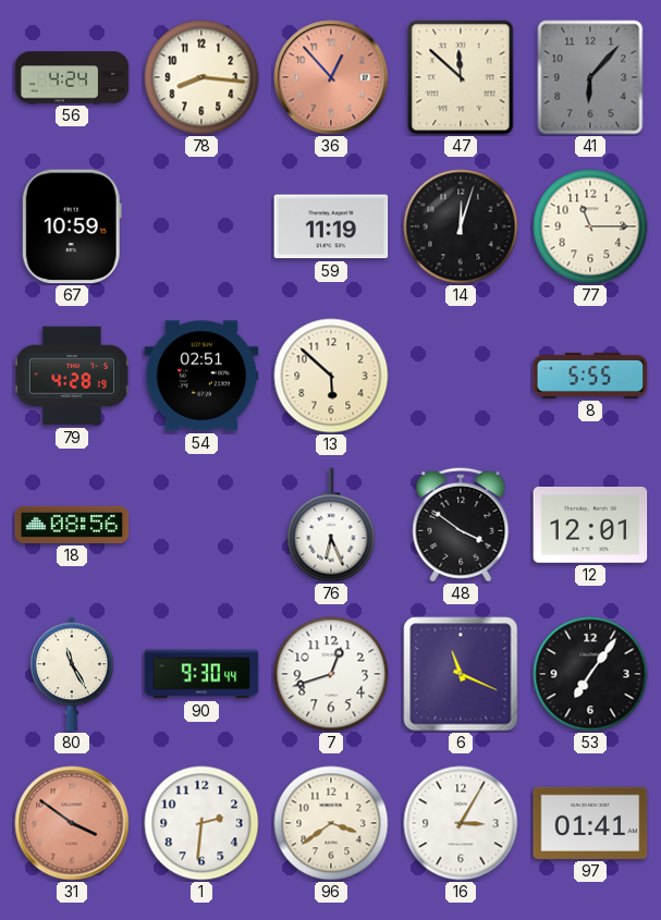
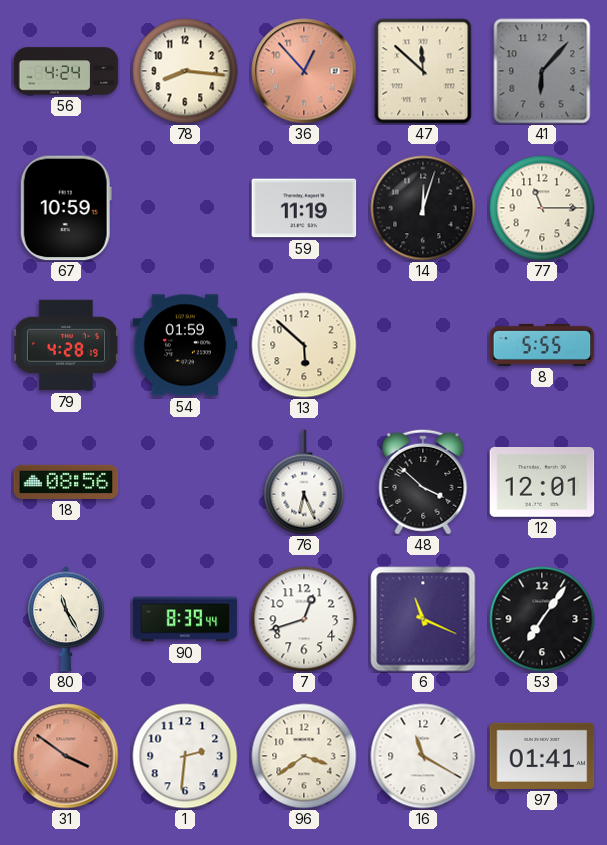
54: 02:51 -> 01:59
48: 3:51 -> 3:52
90: 9:30 -> 8:39
16: 3:05 -> 11:20
